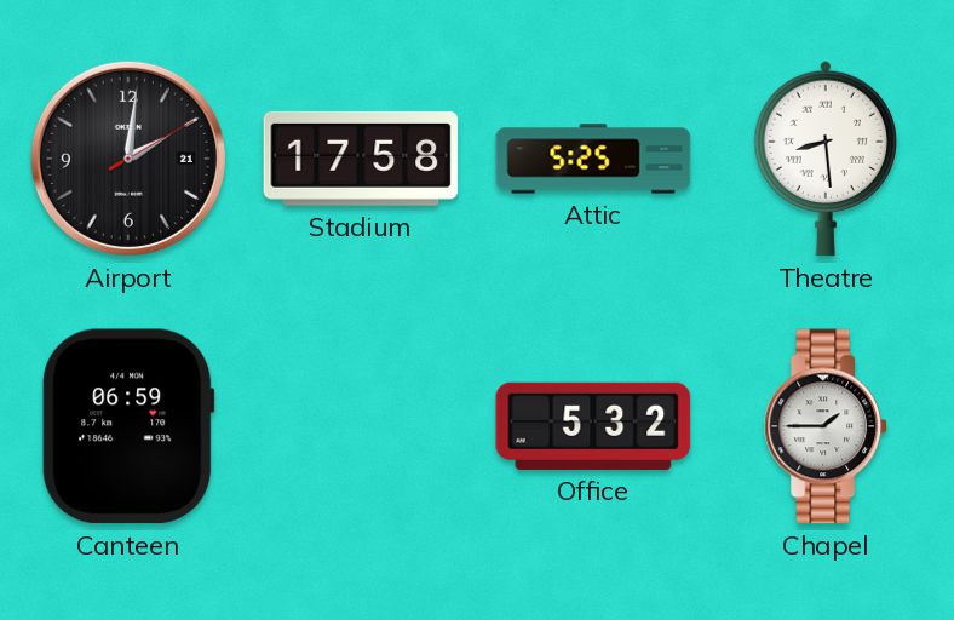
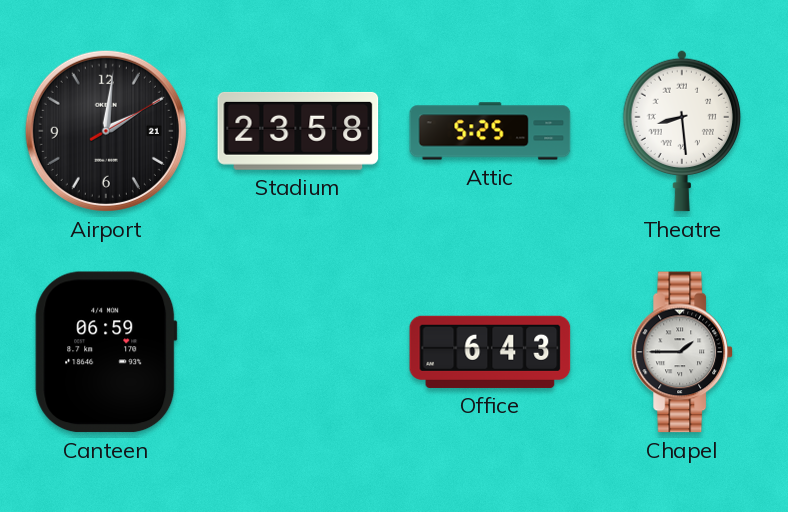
Stadium: 17:58 -> 23:58
Office: 5:32 -> 6:43
